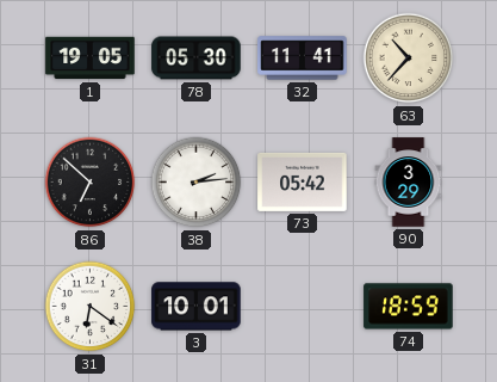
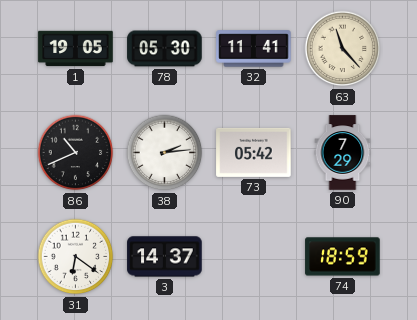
63: 10:37 -> 11:23
86: 6:52 -> 10:41
90: 3:29 -> 7:29
3: 10:01 -> 14:37
